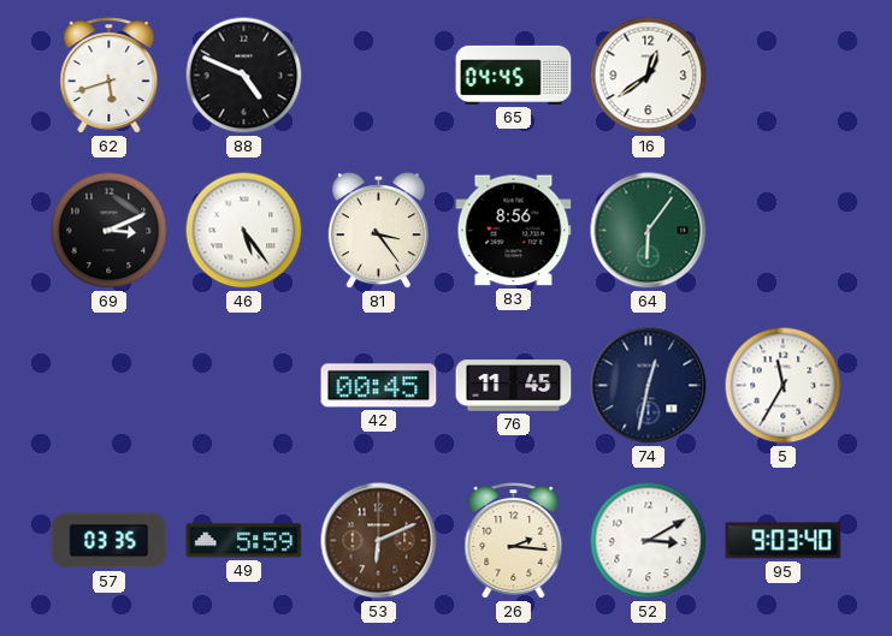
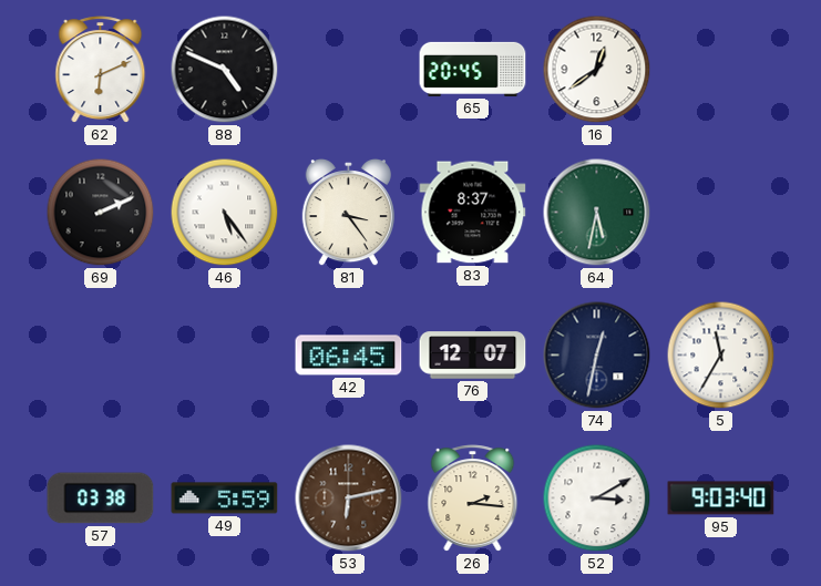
62: 5:42 -> 6:11
65: 04:45 -> 20:45
69: 3:11 -> 2:11
83: 8:56 -> 8:37
64: 6:06 -> 5:32
42: 00:45 -> 06:45
76: 11:45 -> 12:07
57: 03:35 -> 03:38
53: 6:11 -> 6:13
